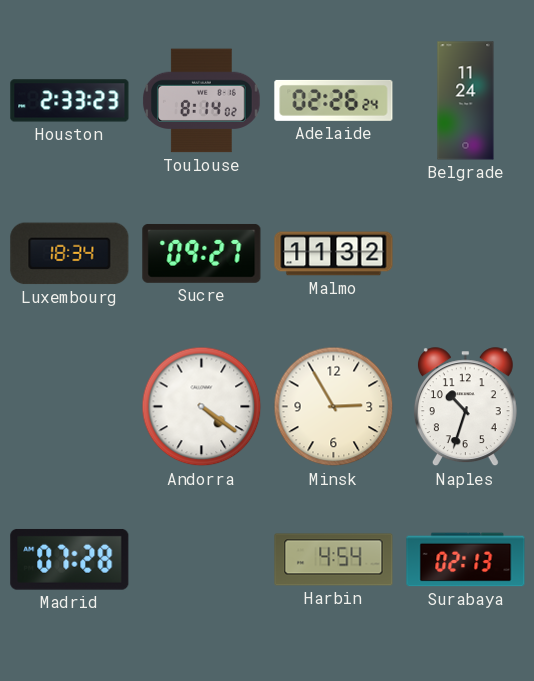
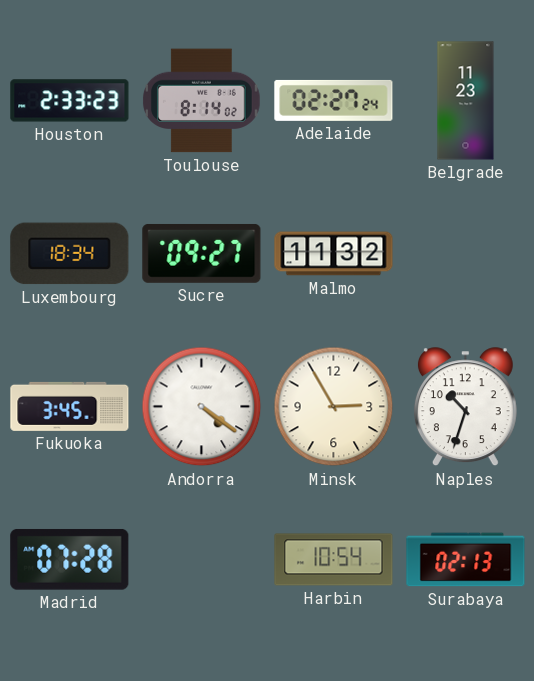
Adelaide: 02:26 -> 02:27
Belgrade: 11:24 -> 11:23
Fukuoka: none -> 3:45
Harbin: 4:54 -> 10:54
